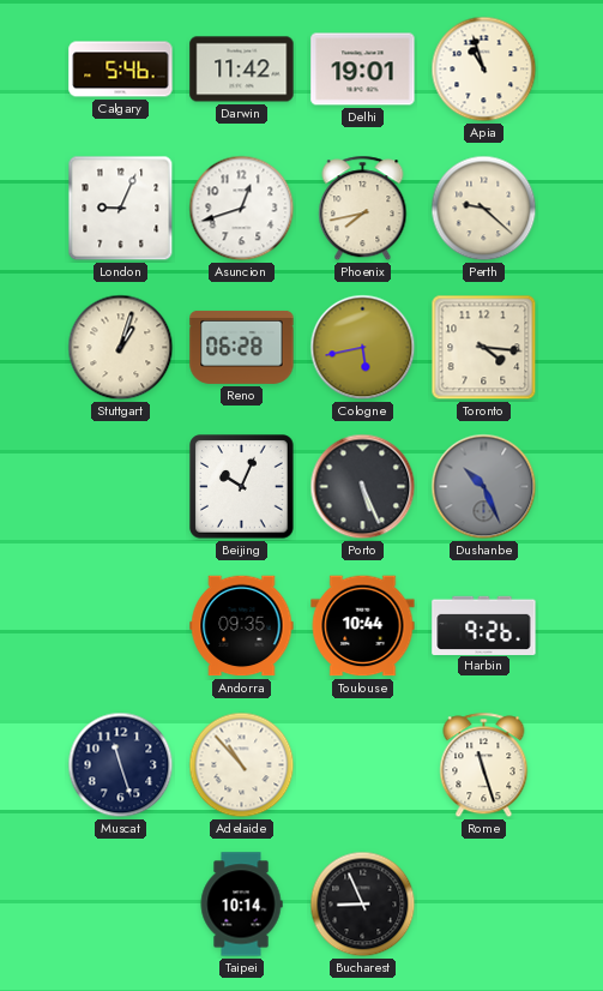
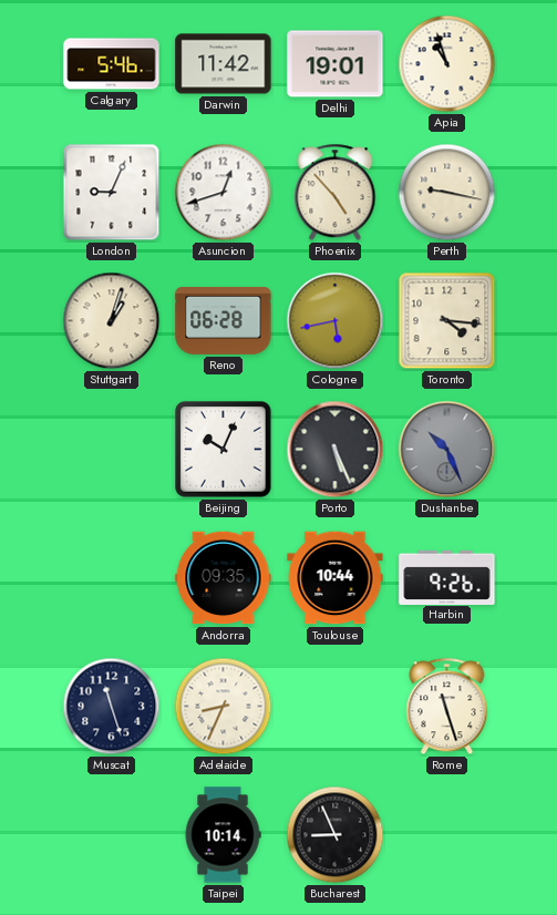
Phoenix: 7:43 -> 4:53
Perth: 9:22 -> 9:17
Adelaide: 10:53 -> 8:34
